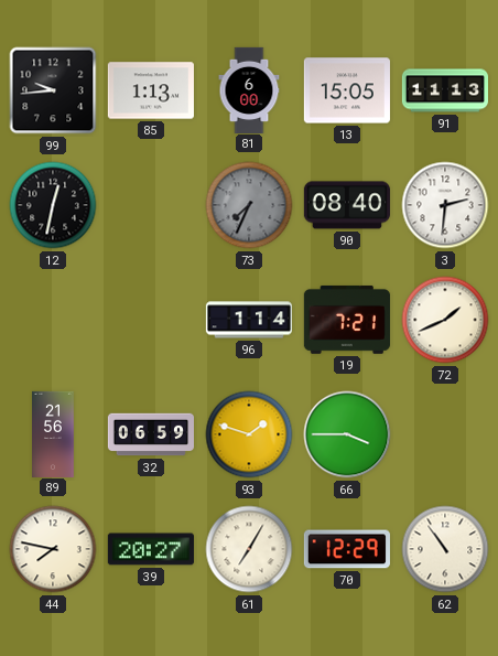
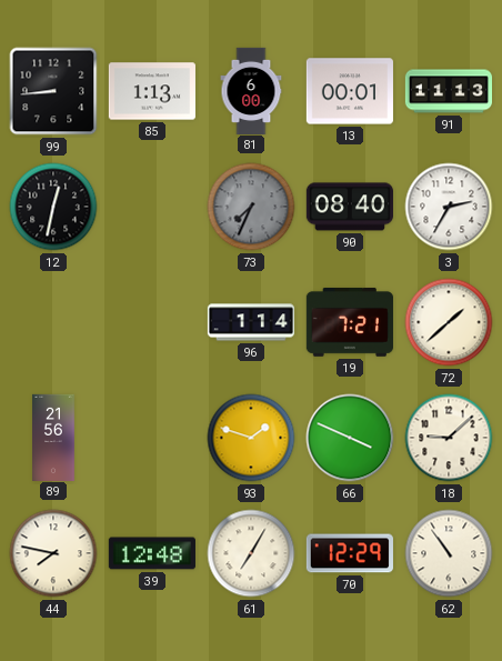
99: 9:44 -> 8:44
13: 15:05 -> 00:01
3: 2:31 -> 2:35
72: 1:41 -> 1:38
32: 06:59 -> none
66: 3:45 -> 3:49
18: none -> 9:08
39: 20:27 -> 12:48
